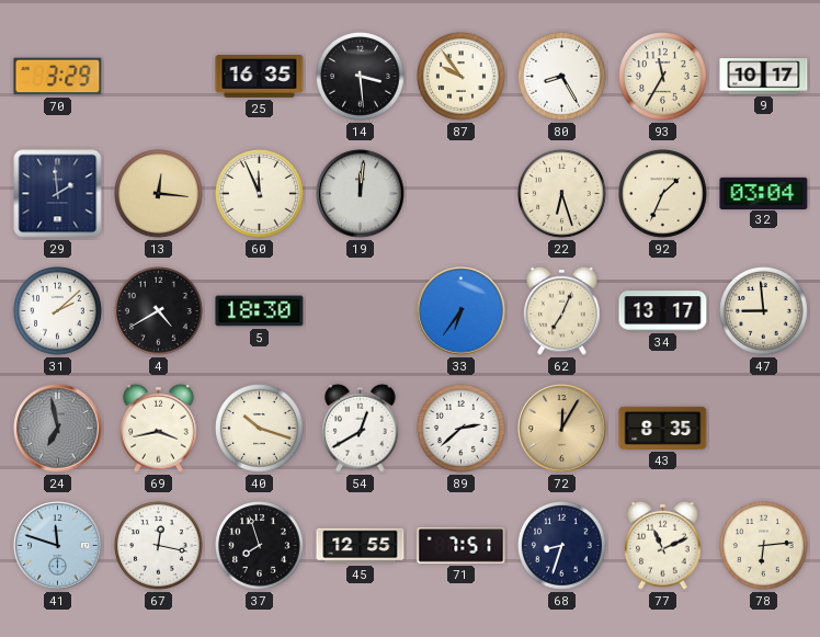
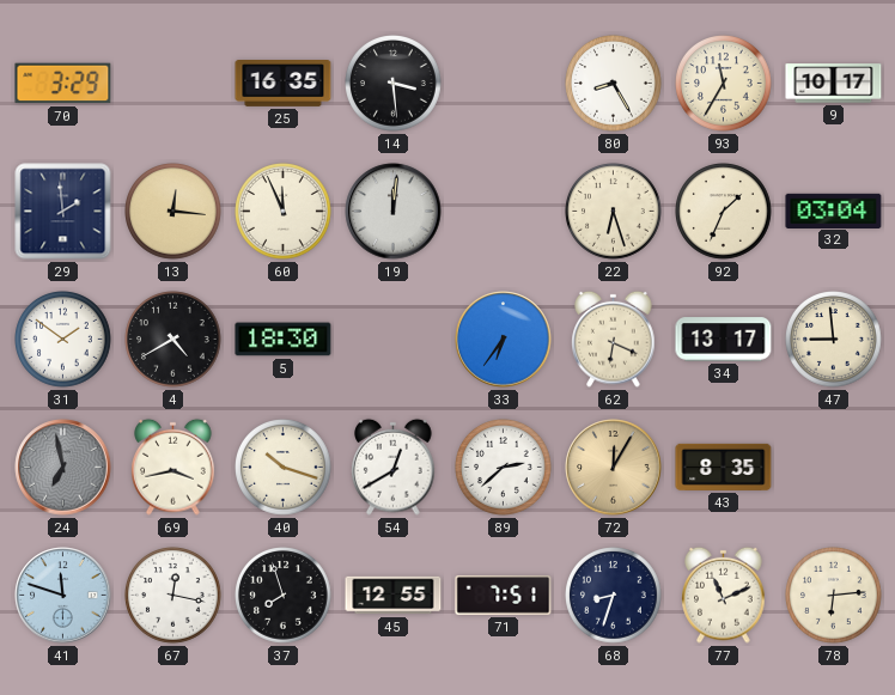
87: 9:54 -> none
31: 2:08 -> 1:51
62: 7:04 -> 6:19
